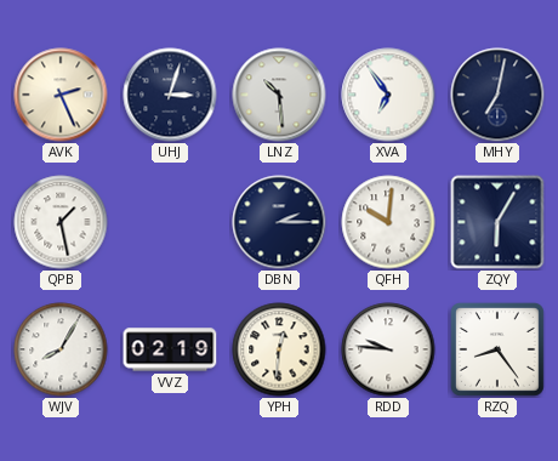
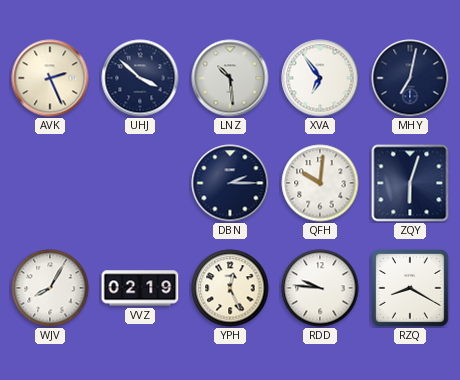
UHJ: 3:03 -> 3:52
QPB: 1:28 -> none
ZQY: 6:05 -> 6:03
YPH: 12:31 -> 12:26
RZQ: 8:24 -> 8:20
